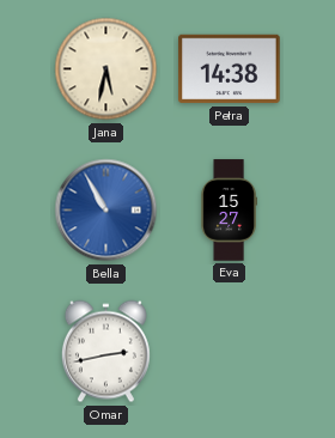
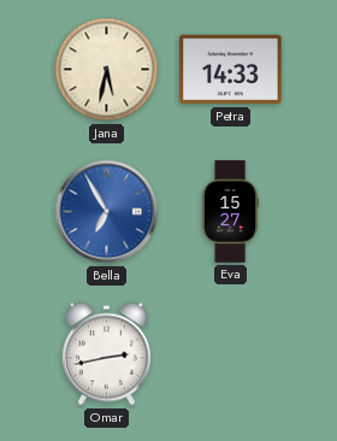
Petra: 14:38 -> 14:33
Bella: 10:55 -> 6:55
